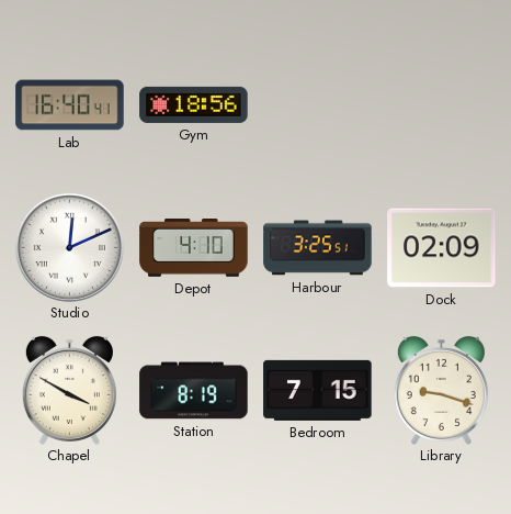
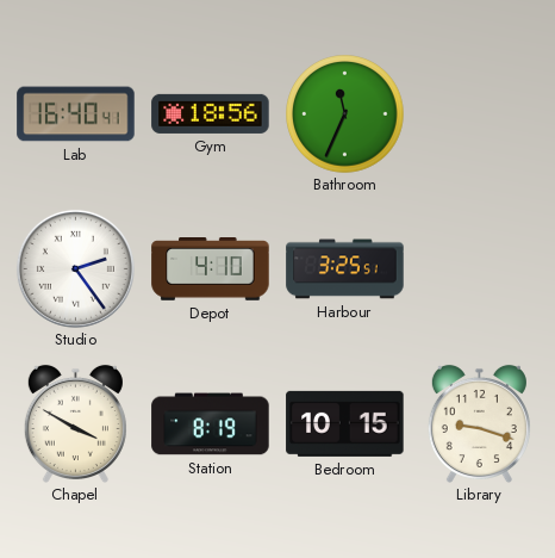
Bathroom: none -> 11:34
Studio: 12:11 -> 2:24
Dock: 02:09 -> none
Bedroom: 7:15 -> 10:15
